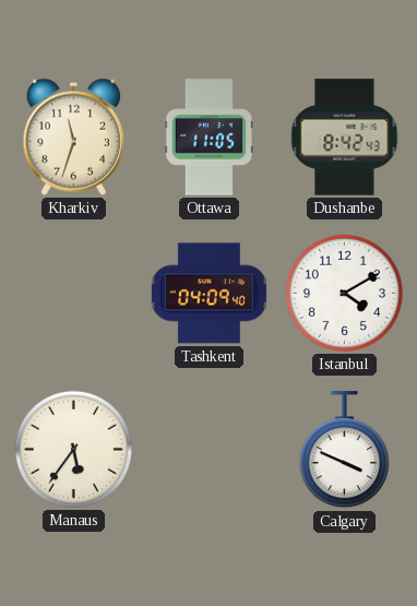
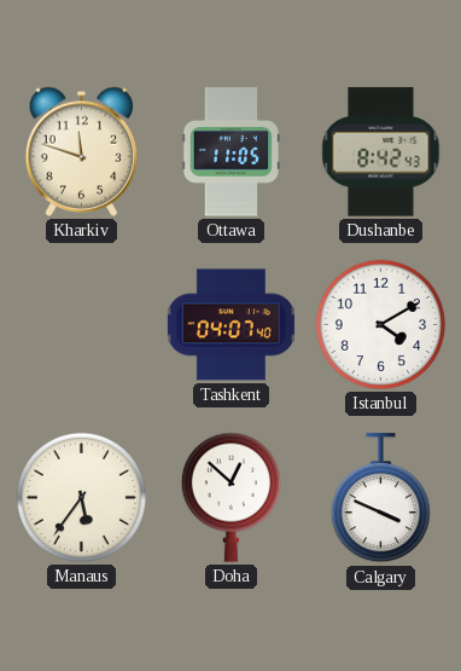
Kharkiv: 11:33 -> 11:48
Tashkent: 04:09 -> 04:07
Doha: none -> 12:52
